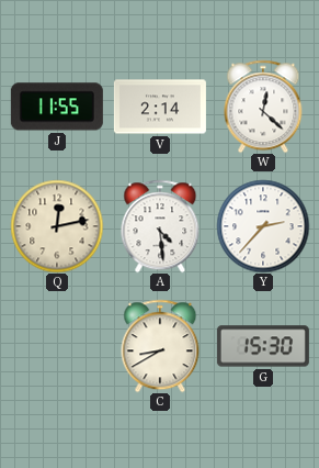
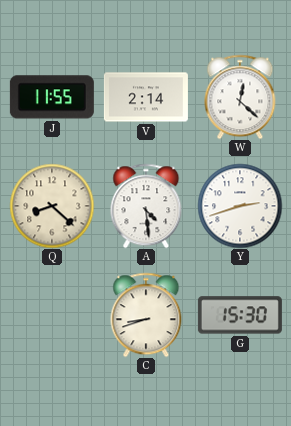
Q: 12:13 -> 8:22
Y: 2:37 -> 2:42
C: 8:40 -> 8:42
